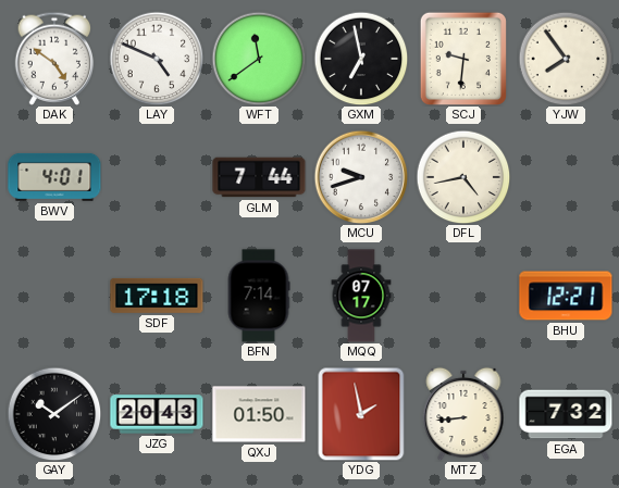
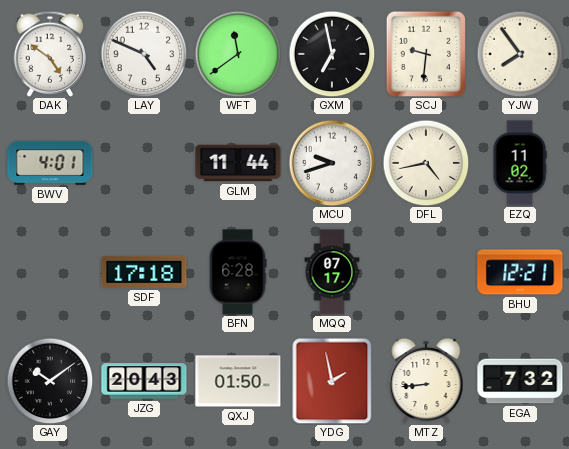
GLM: 7:44 -> 11:44
EZQ: none -> 11:02
BFN: 7:14 -> 6:28
